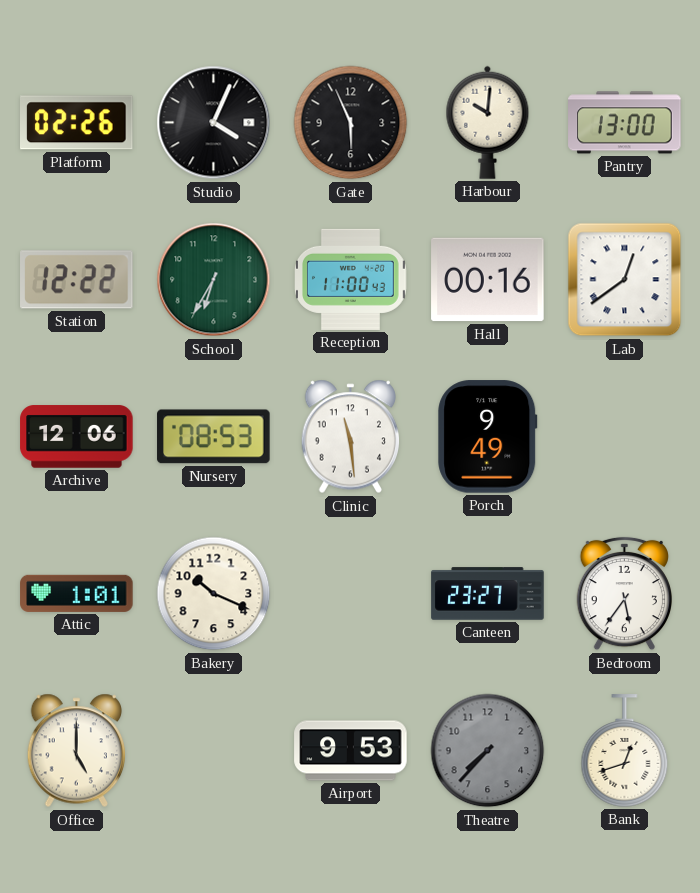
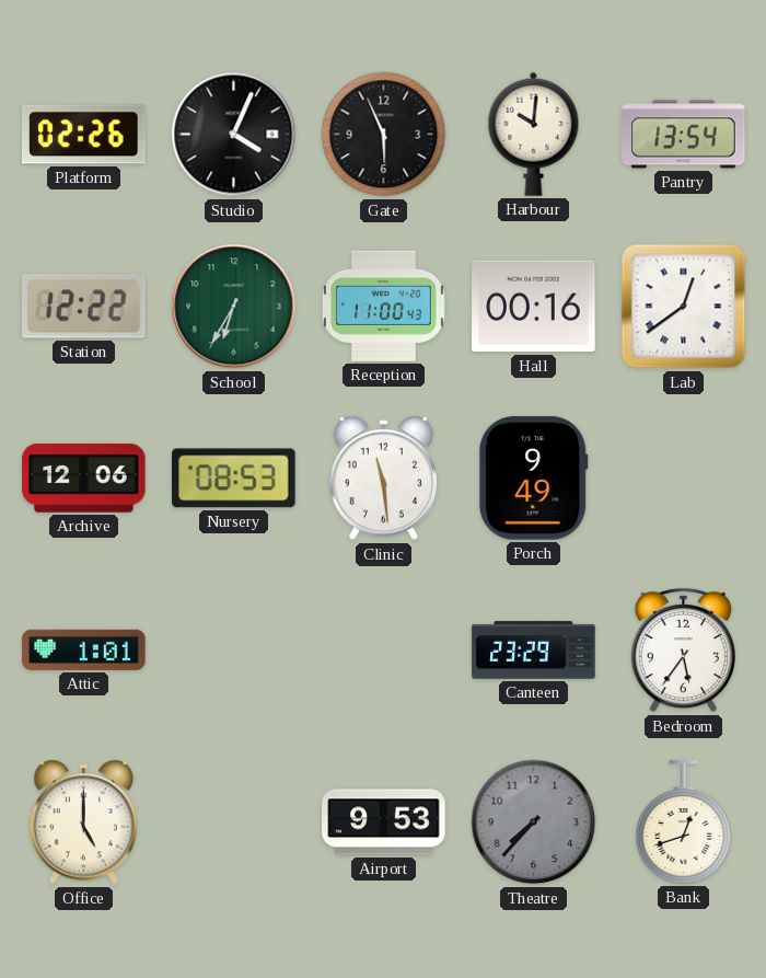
Pantry: 13:00 -> 13:54
Bakery: 10:19 -> none
Canteen: 23:27 -> 23:29
